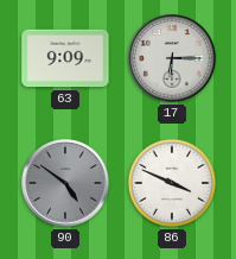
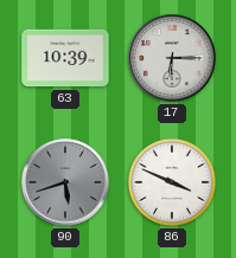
63: 9:09 -> 10:39
90: 4:51 -> 5:42
